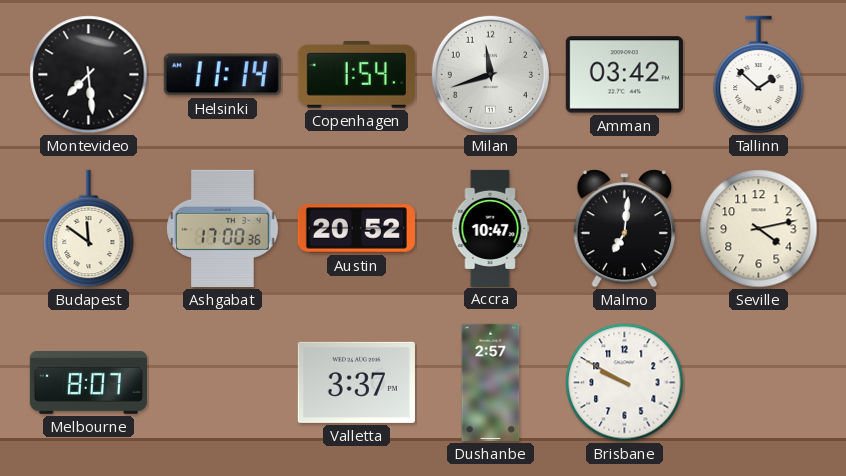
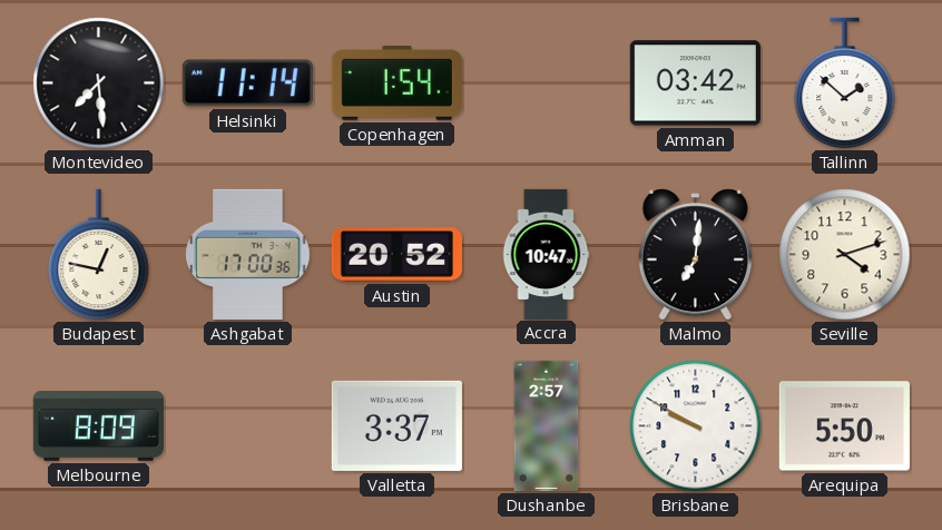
Milan: 11:42 -> none
Budapest: 11:51 -> 12:47
Seville: 4:13 -> 4:12
Melbourne: 8:07 -> 8:09
Arequipa: none -> 5:50
